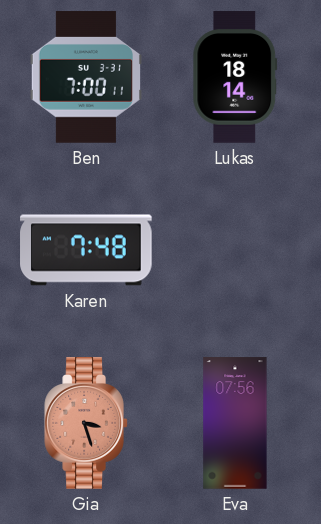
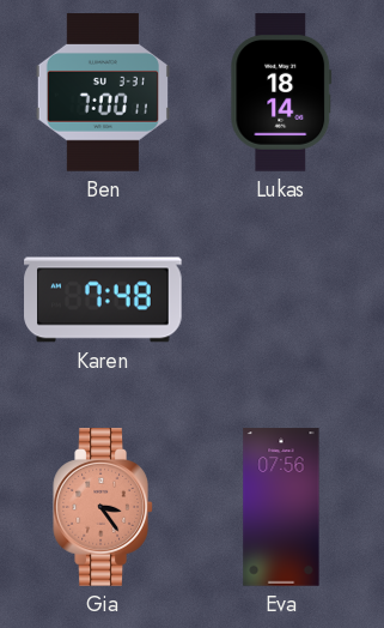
Gia: 3:27 -> 3:24
